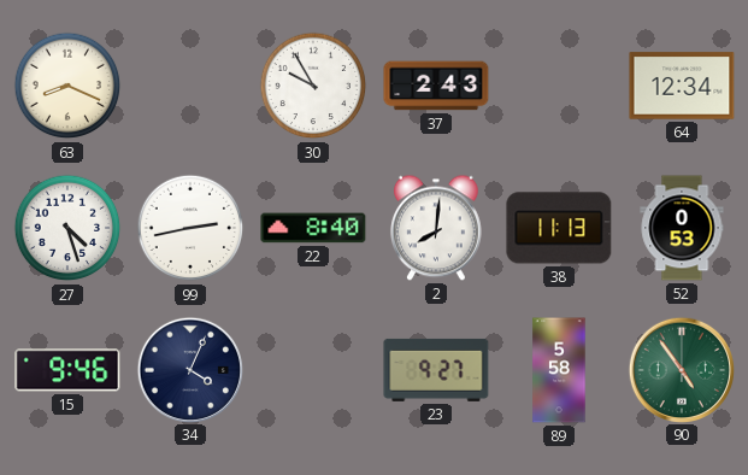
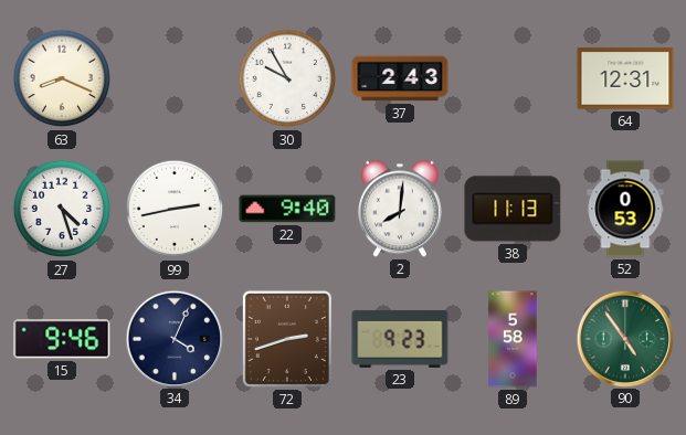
64: 12:34 -> 12:31
22: 8:40 -> 9:40
72: none -> 2:42
23: 9:27 -> 9:23
